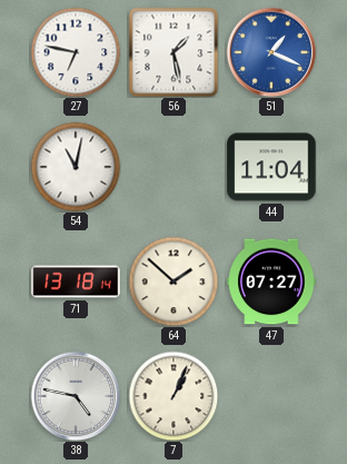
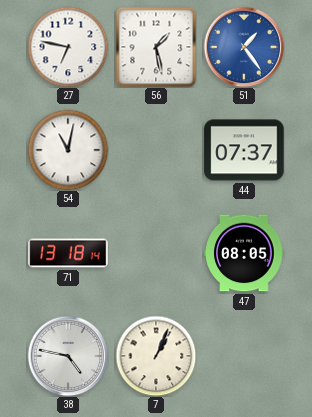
51: 1:19 -> 1:24
44: 11:04 -> 07:37
64: 1:52 -> none
47: 07:27 -> 08:05
